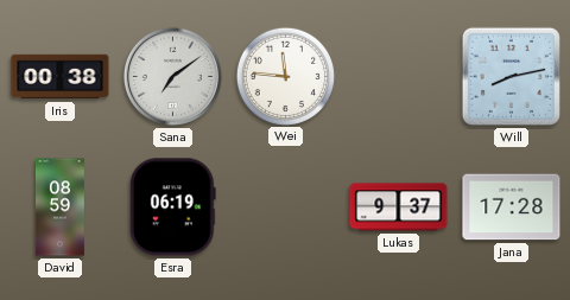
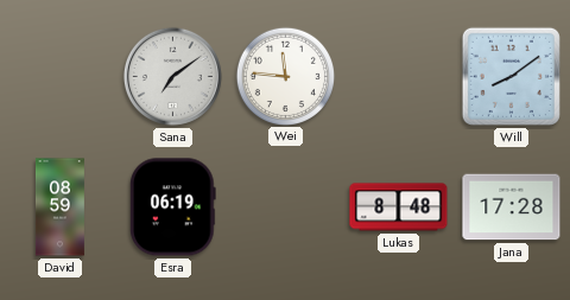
Iris: 00:38 -> none
Will: 8:13 -> 8:09
Lukas: 9:37 -> 8:48
